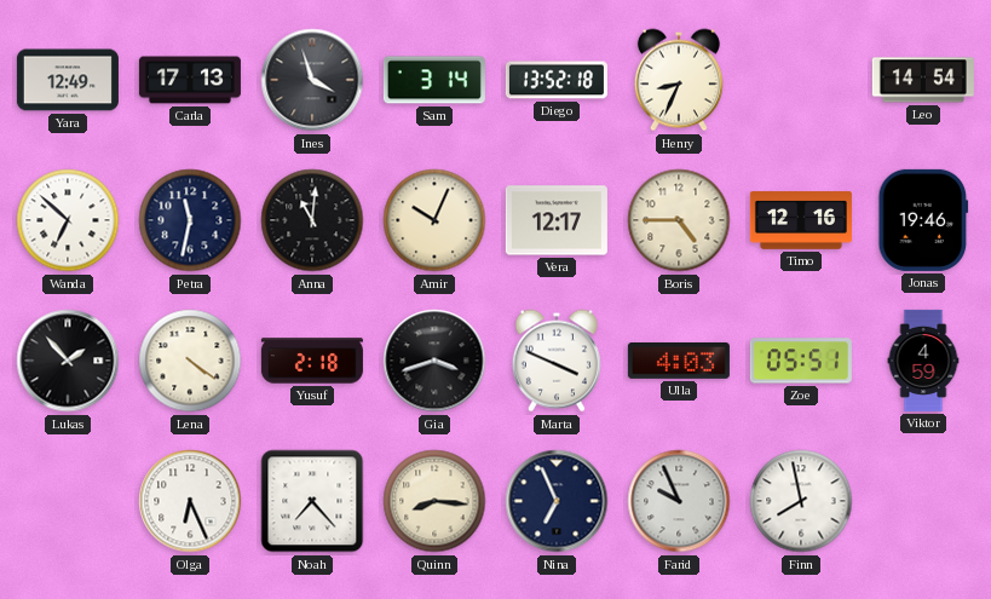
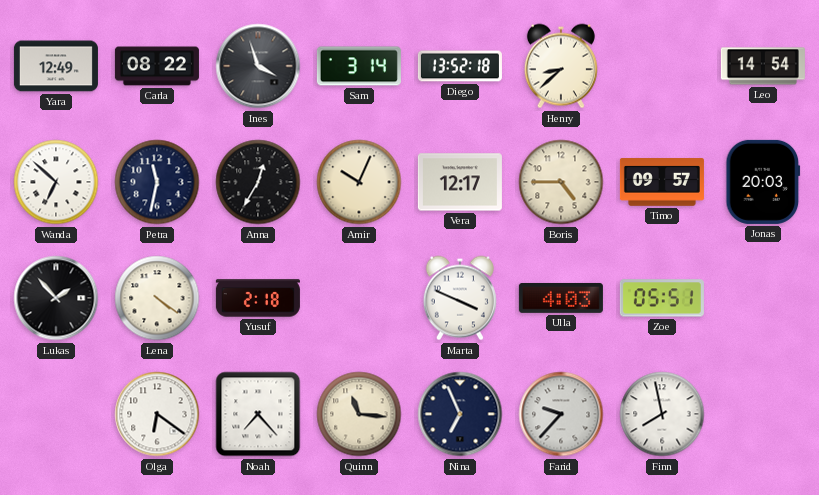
Carla: 17:13 -> 08:22
Henry: 8:34 -> 8:38
Anna: 11:01 -> 12:35
Timo: 12:16 -> 09:57
Jonas: 19:46 -> 20:03
Gia: 3:42 -> none
Viktor: 4:59 -> none
Olga: 6:26 -> 6:21
Quinn: 8:16 -> 11:16
Farid: 9:56 -> 9:37
